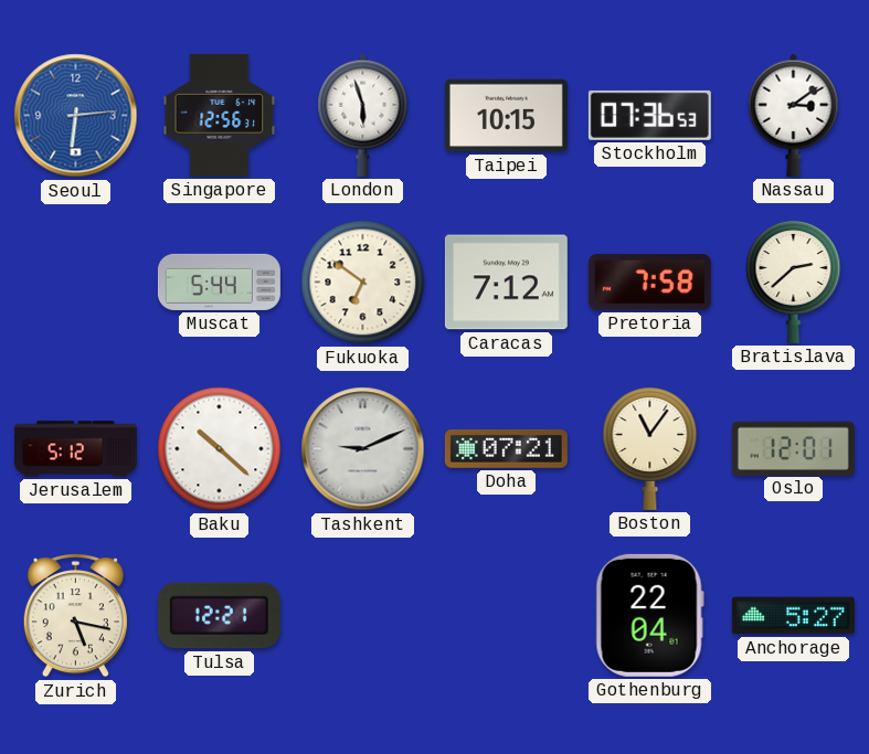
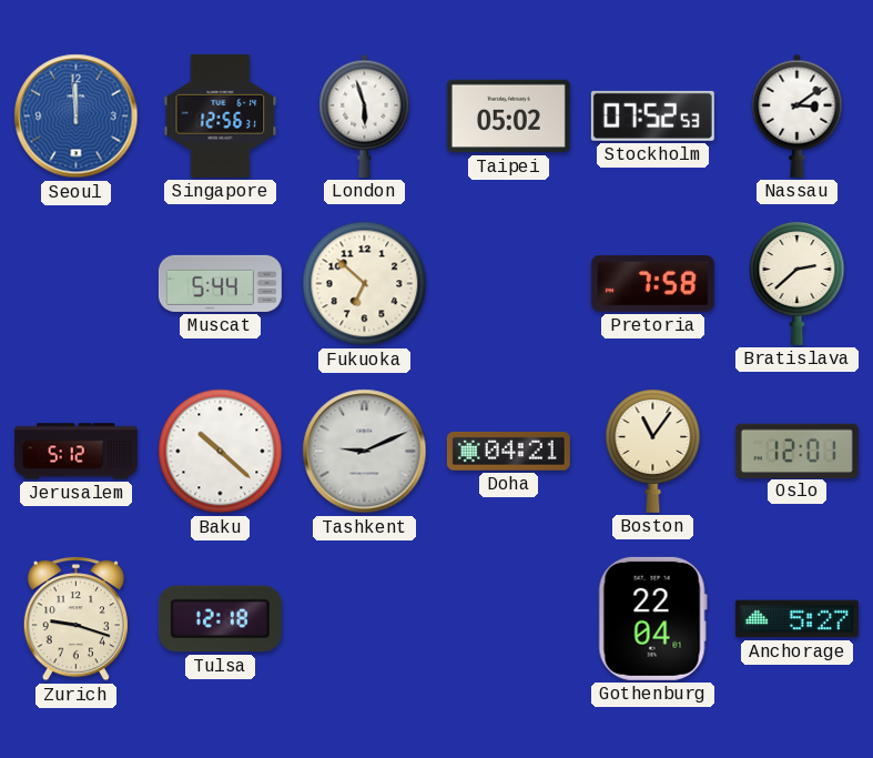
Seoul: 6:14 -> 11:59
Taipei: 10:15 -> 05:02
Stockholm: 07:36 -> 07:52
Fukuoka: 6:51 -> 6:52
Caracas: 7:12 -> none
Doha: 07:21 -> 04:21
Zurich: 5:17 -> 9:18
Tulsa: 12:21 -> 12:18
